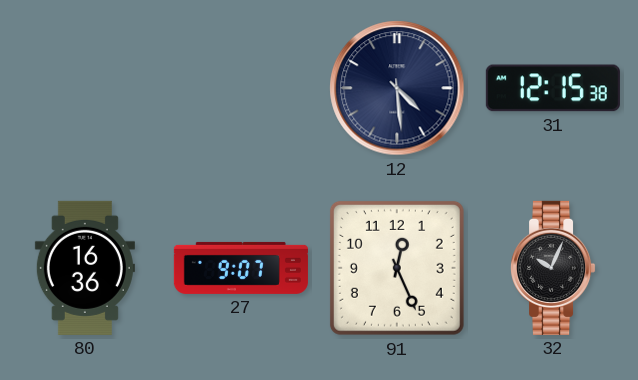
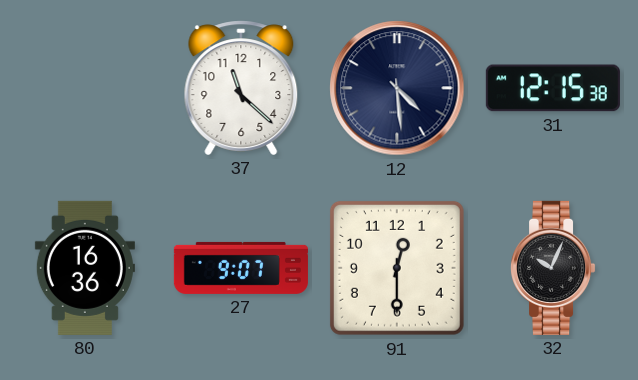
37: none -> 11:22
91: 12:26 -> 12:30
